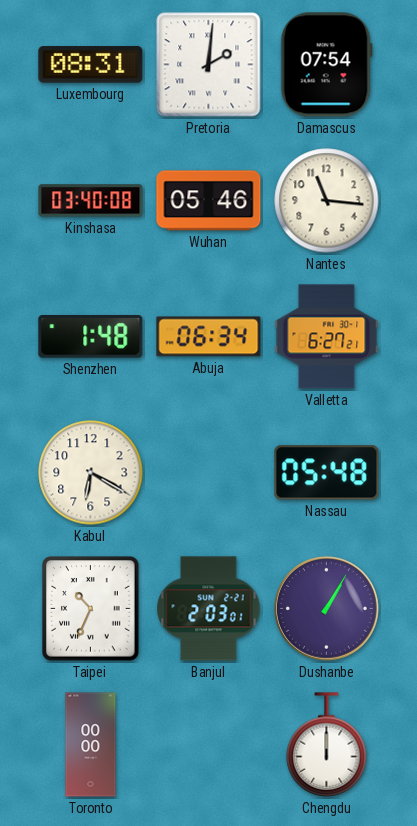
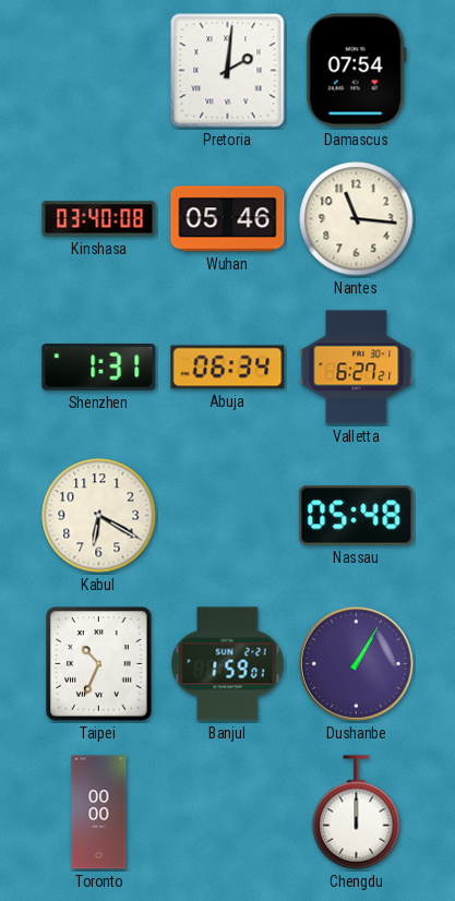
Luxembourg: 08:31 -> none
Shenzhen: 1:48 -> 1:31
Banjul: 2:03 -> 1:59
